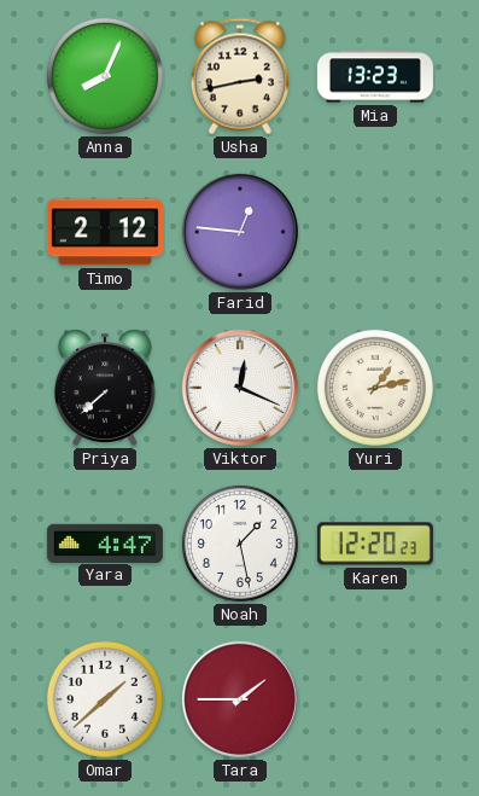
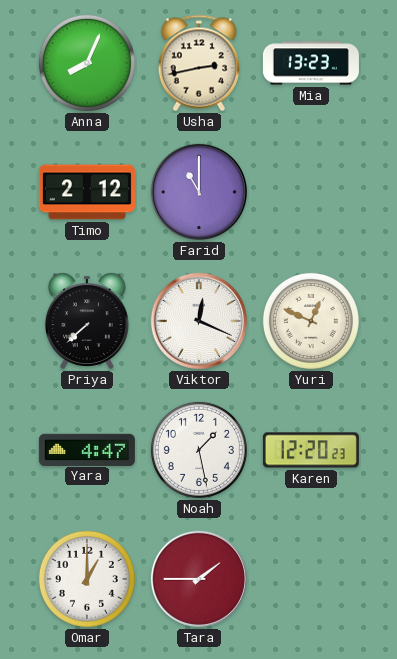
Farid: 12:46 -> 11:00
Yuri: 1:13 -> 12:49
Omar: 1:38 -> 1:00
